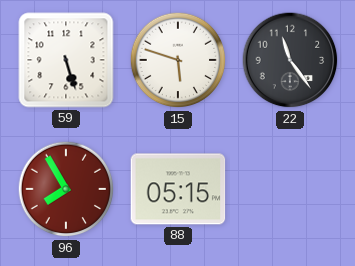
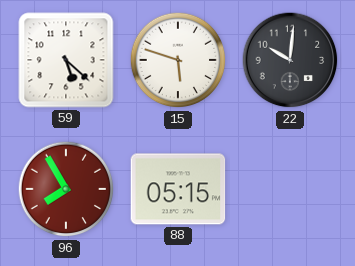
59: 5:27 -> 5:22
22: 11:24 -> 10:01
